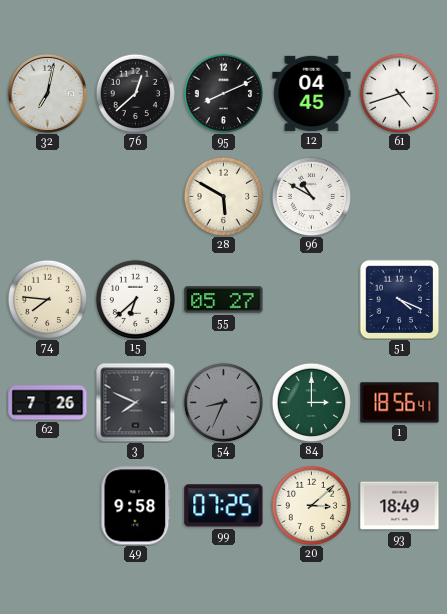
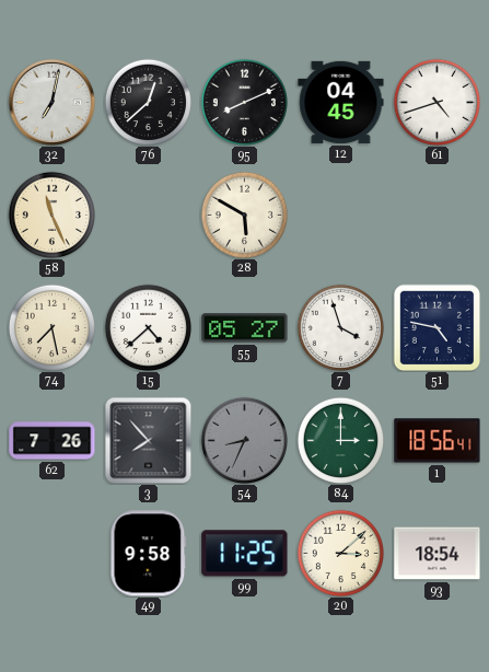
58: none -> 11:26
96: 10:50 -> none
74: 7:46 -> 7:28
15: 6:38 -> 4:38
7: none -> 3:57
51: 4:19 -> 4:47
3: 7:49 -> 7:53
99: 07:25 -> 11:25
93: 18:49 -> 18:54
